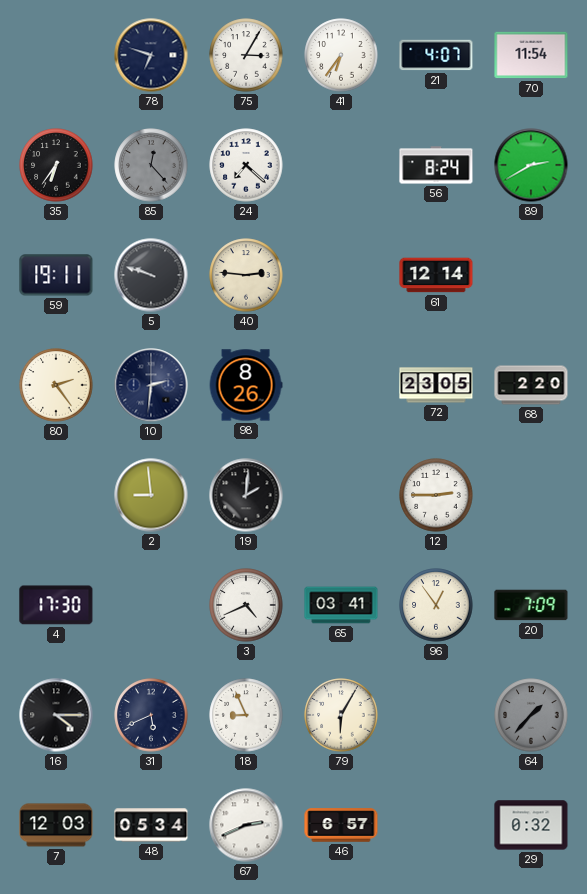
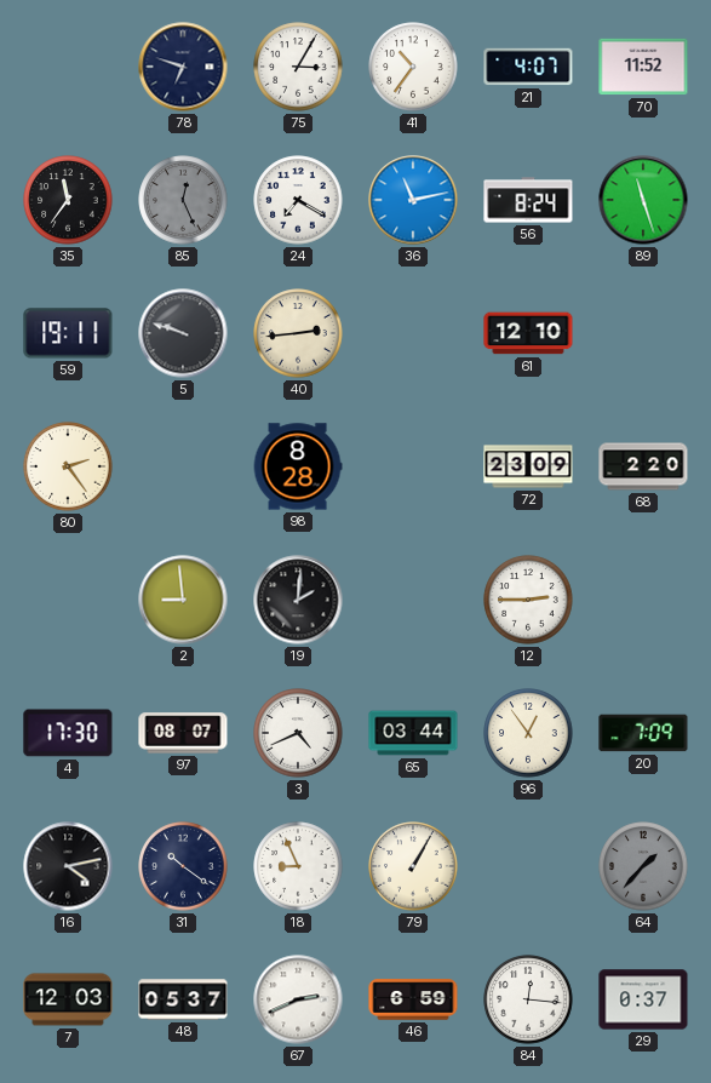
41: 6:36 -> 10:36
70: 11:54 -> 11:52
35: 6:36 -> 11:36
85: 12:23 -> 12:26
24: 7:22 -> 7:20
36: none -> 11:13
89: 2:40 -> 11:27
40: 2:46 -> 2:44
61: 12:14 -> 12:10
10: 2:31 -> none
98: 8:26 -> 8:28
72: 23:05 -> 23:09
97: none -> 08:07
65: 03:41 -> 03:44
16: 4:15 -> 4:13
31: 5:41 -> 10:21
79: 6:05 -> 1:05
48: 05:34 -> 05:37
46: 6:57 -> 6:59
84: none -> 12:16
29: 0:32 -> 0:37
